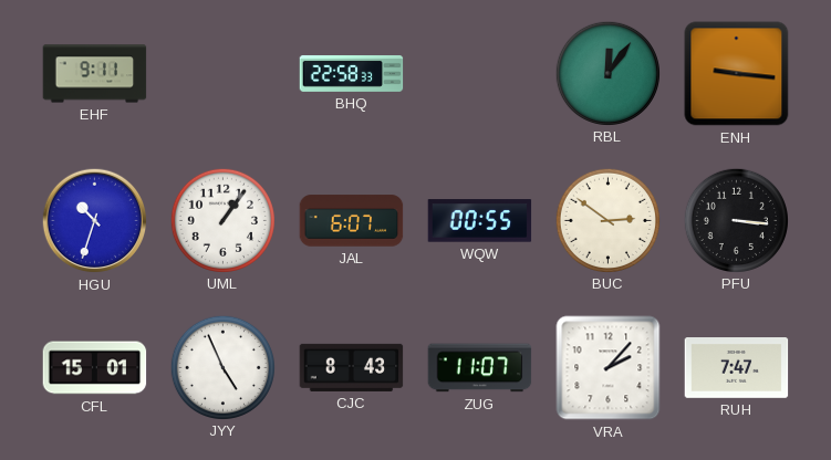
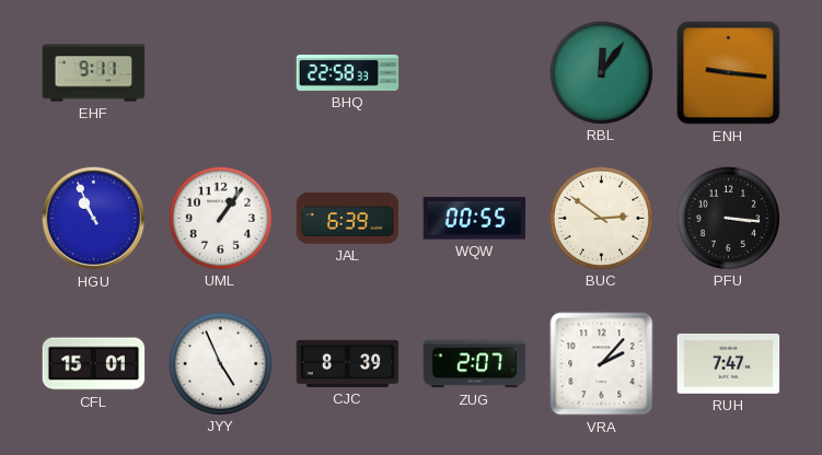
HGU: 10:33 -> 10:56
JAL: 6:07 -> 6:39
CJC: 8:43 -> 8:39
ZUG: 11:07 -> 2:07
